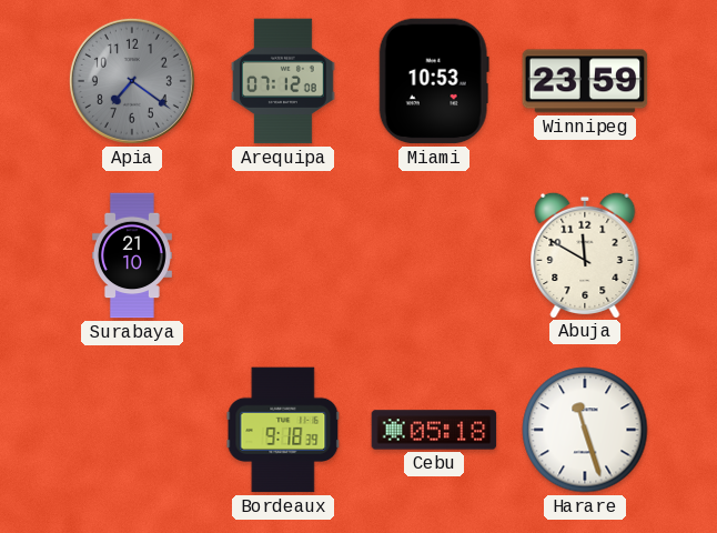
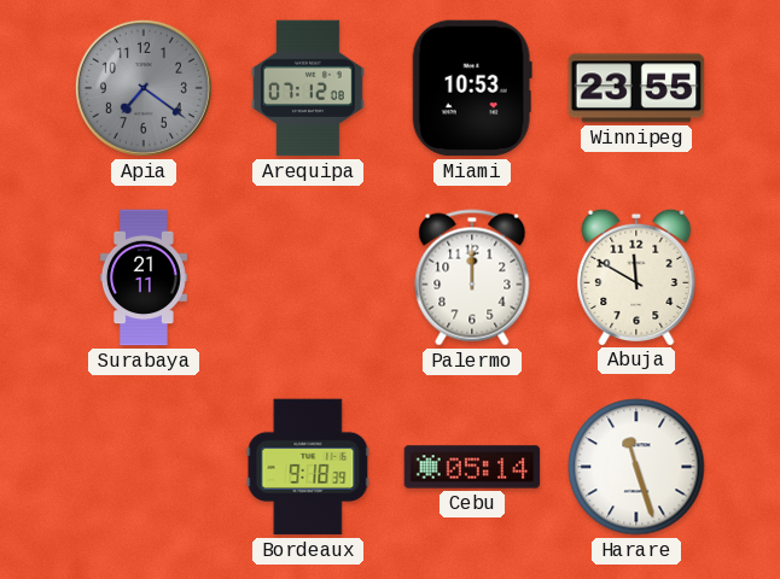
Winnipeg: 23:59 -> 23:55
Surabaya: 21:10 -> 21:11
Palermo: none -> 12:00
Cebu: 05:18 -> 05:14
